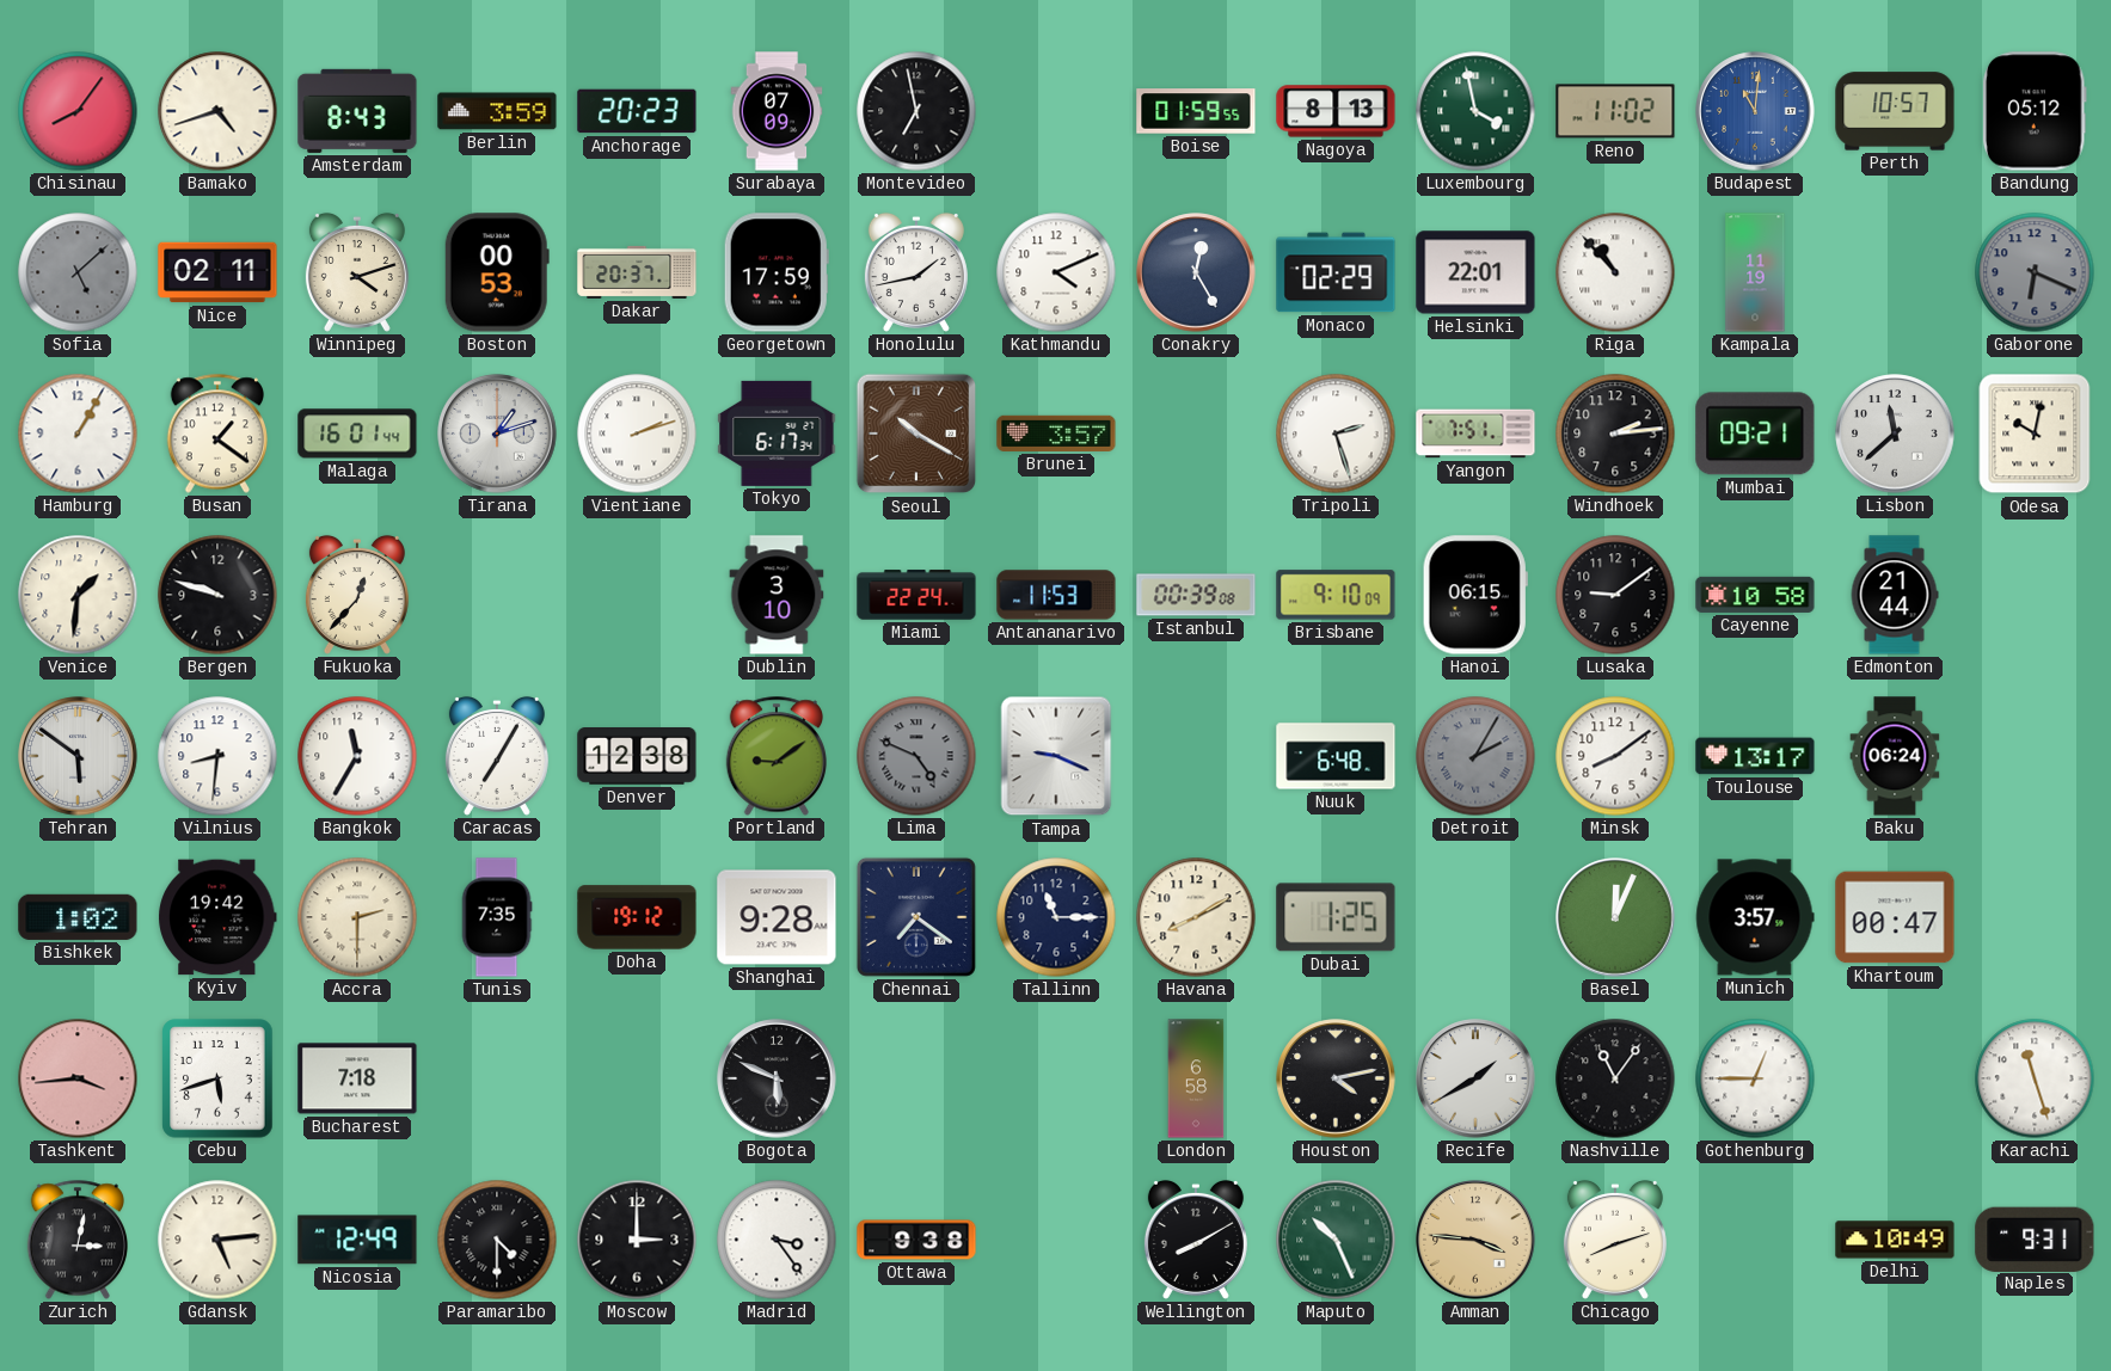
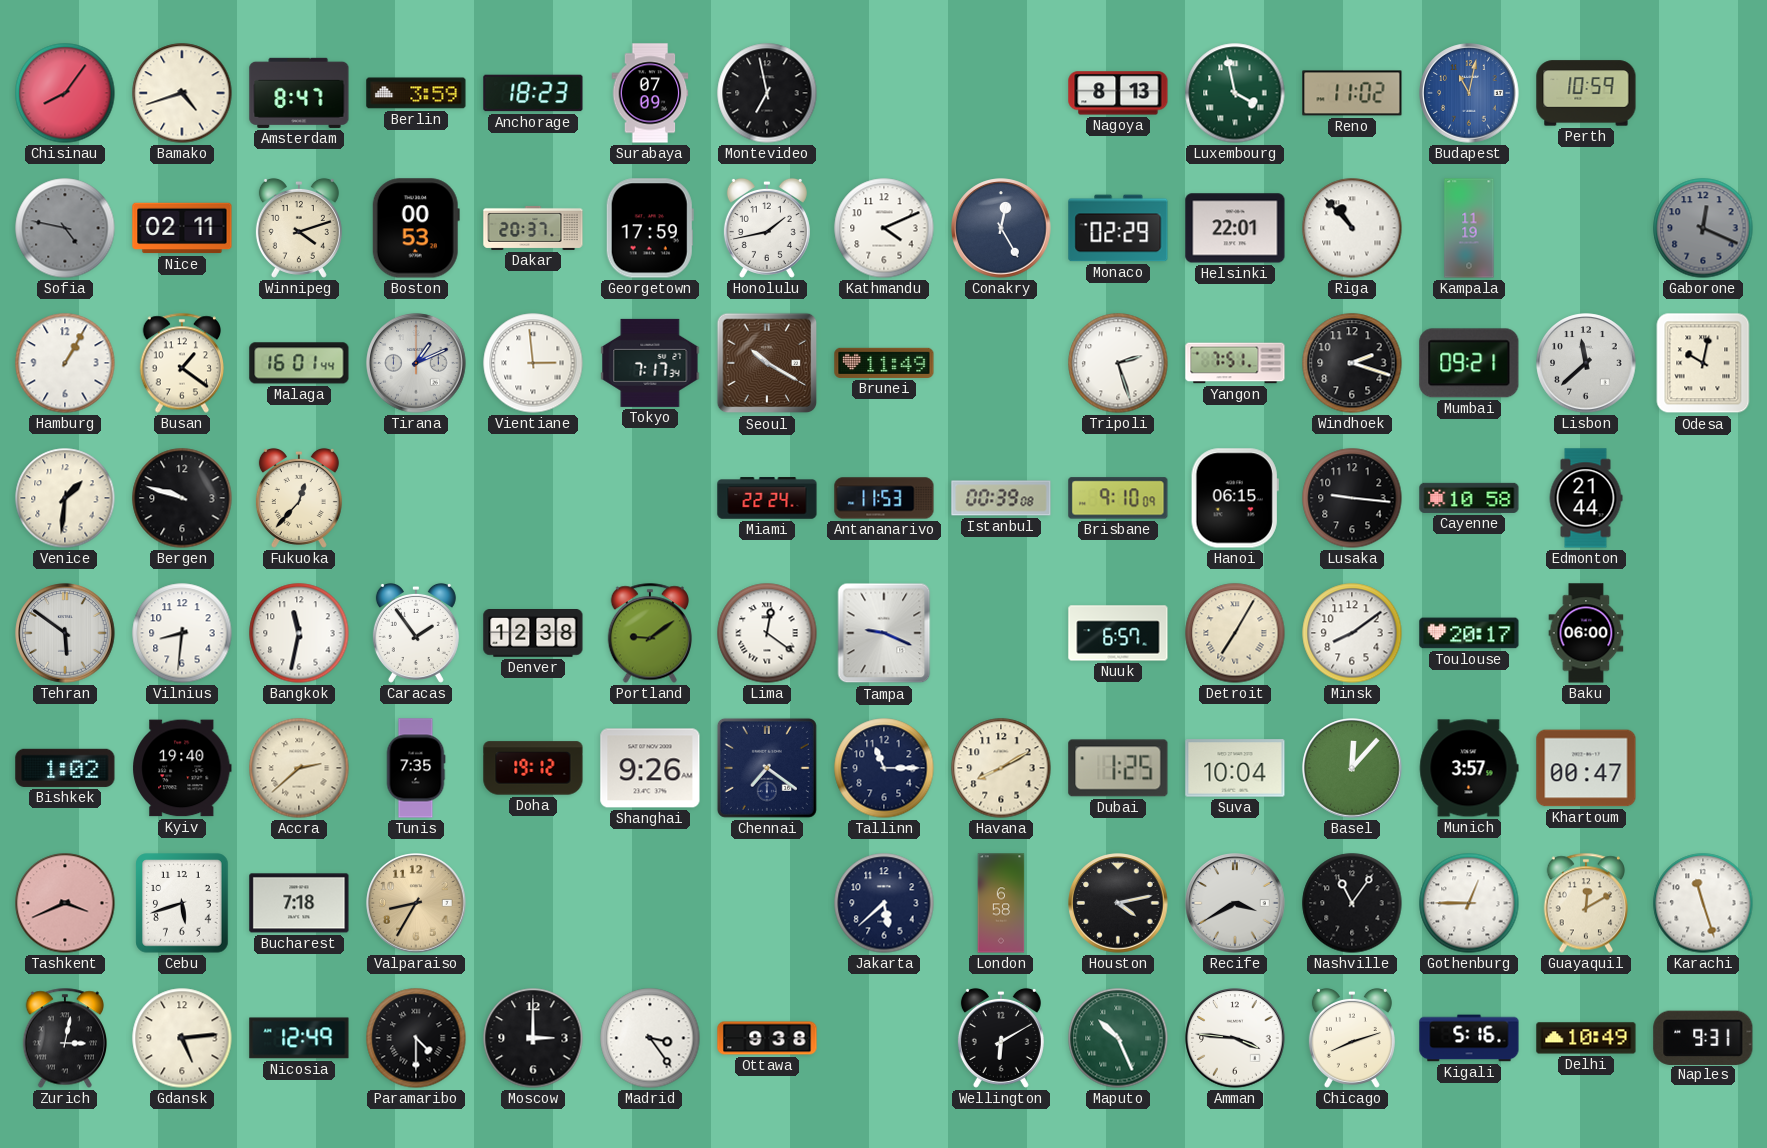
Amsterdam: 8:43 -> 8:47
Anchorage: 20:23 -> 18:23
Boise: 01:59 -> none
Budapest: 11:01 -> 11:02
Perth: 10:57 -> 10:59
Bandung: 05:12 -> none
Sofia: 5:08 -> 4:47
Gaborone: 6:19 -> 12:19
Tirana: 1:12 -> 1:11
Vientiane: 2:12 -> 2:59
Tokyo: 6:17 -> 7:17
Brunei: 3:57 -> 11:49
Windhoek: 2:14 -> 2:18
Dublin: 3:10 -> none
Lusaka: 9:09 -> 9:16
Bangkok: 11:35 -> 11:32
Caracas: 7:05 -> 1:54
Lima: 4:49 -> 12:21
Lima dial: grey -> white
Nuuk: 6:48 -> 6:57
Detroit: 2:05 -> 7:05
Detroit dial: grey -> cream
Toulouse: 13:17 -> 20:17
Baku: 06:24 -> 06:00
Kyiv: 19:42 -> 19:40
Accra: 2:30 -> 2:38
Shanghai: 9:28 -> 9:26
Suva: none -> 10:04
Basel: 12:04 -> 12:07
Tashkent: 3:44 -> 3:41
Valparaiso: none -> 8:35
Bogota: 5:49 -> none
Jakarta: none -> 5:38
Recife: 1:40 -> 3:40
Guayaquil: none -> 12:10
Wellington: 8:10 -> 6:10
Amman dial: champagne -> white
Kigali: none -> 5:16
